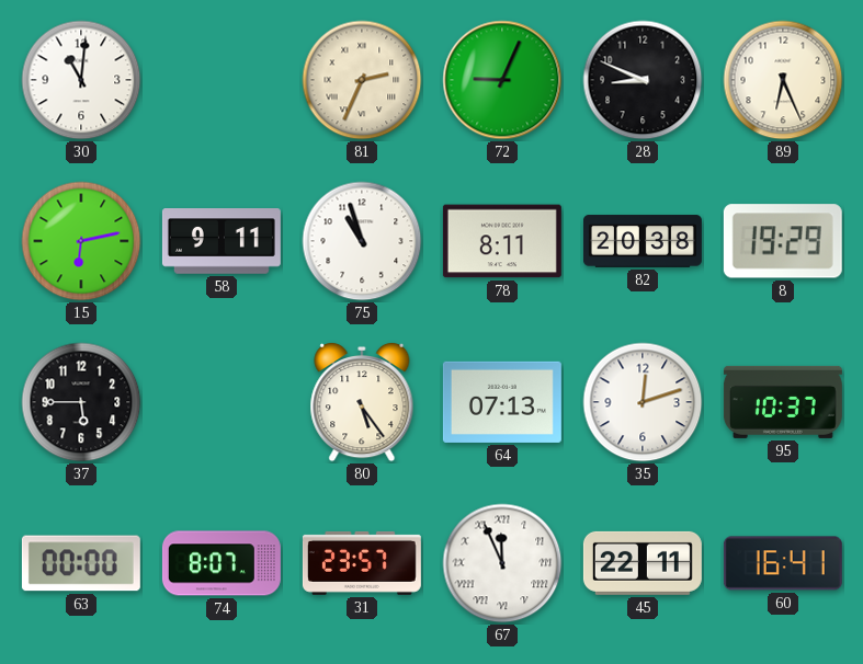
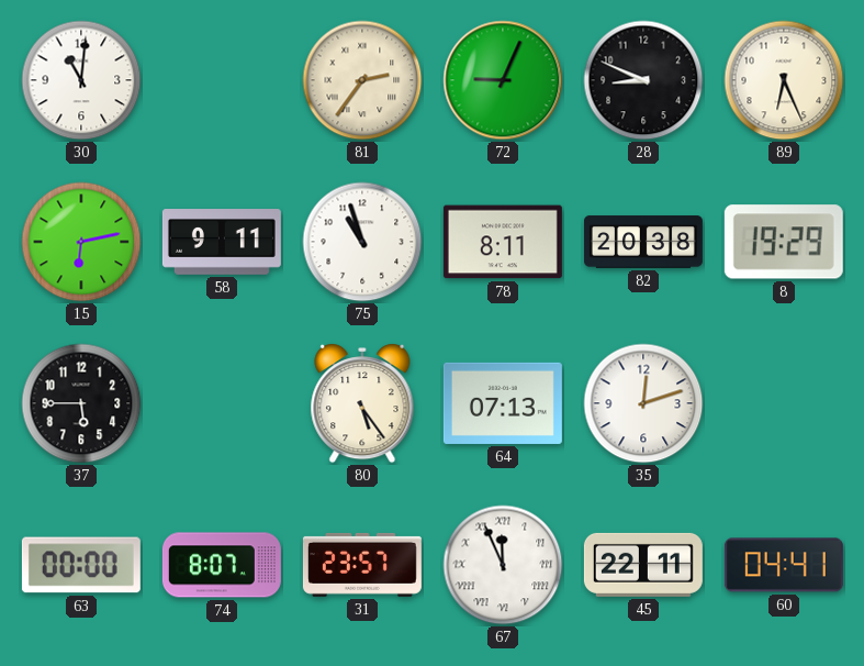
81: 2:34 -> 2:36
95: 10:37 -> none
60: 16:41 -> 04:41
